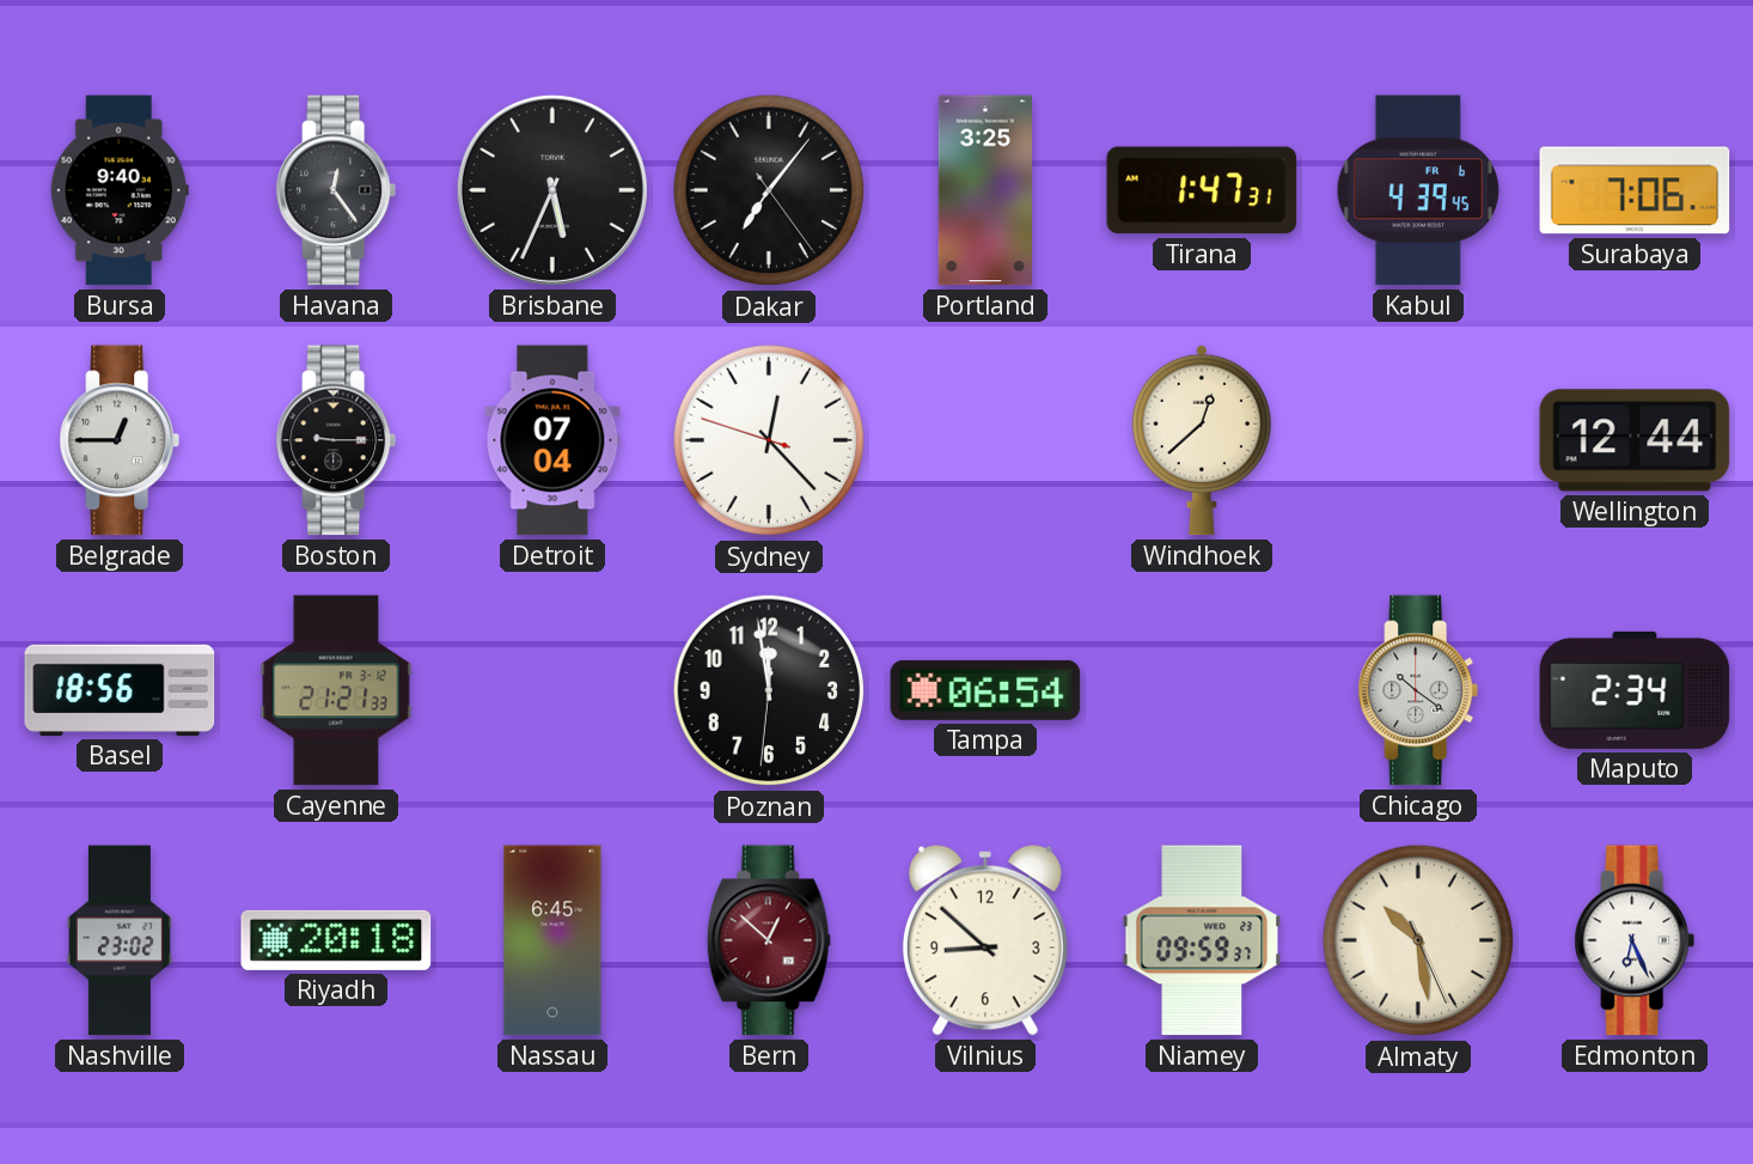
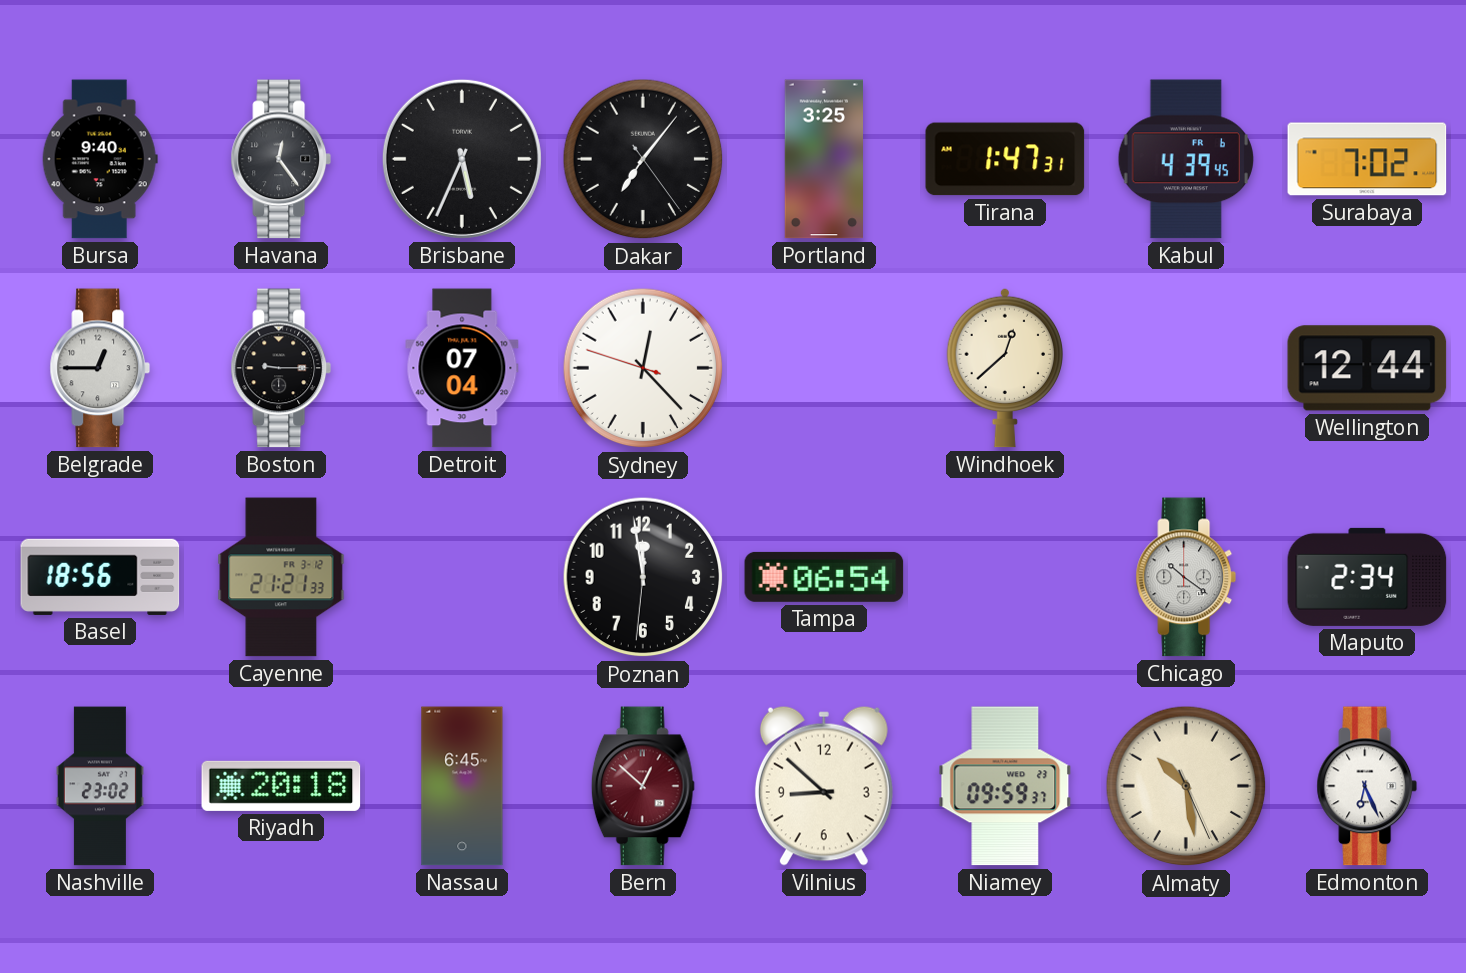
Surabaya: 7:06 -> 7:02
